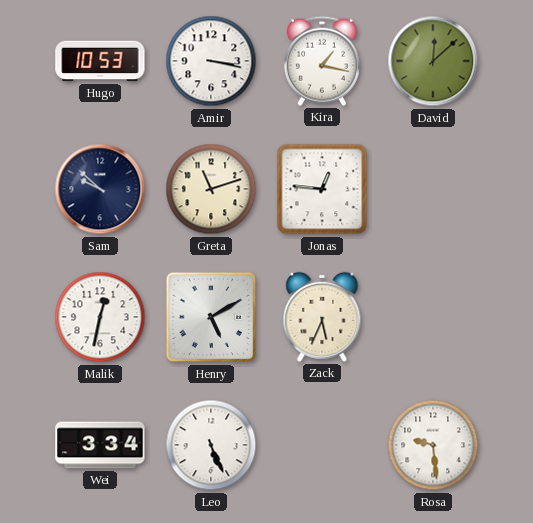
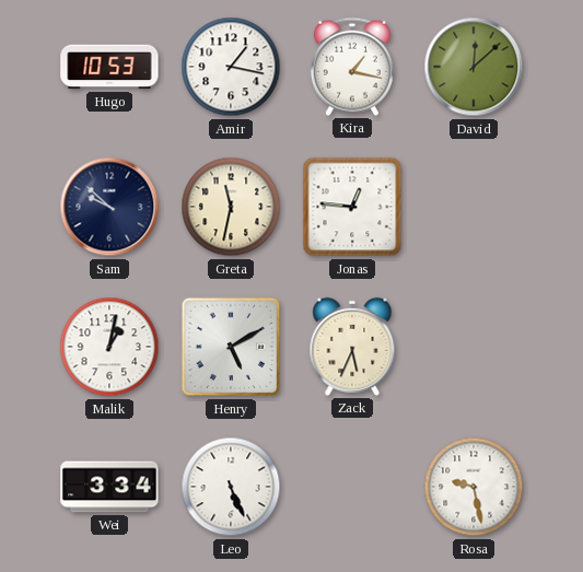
Amir: 3:17 -> 1:17
Greta: 11:12 -> 11:32
Malik: 12:32 -> 1:02
Rosa: 9:29 -> 9:28
